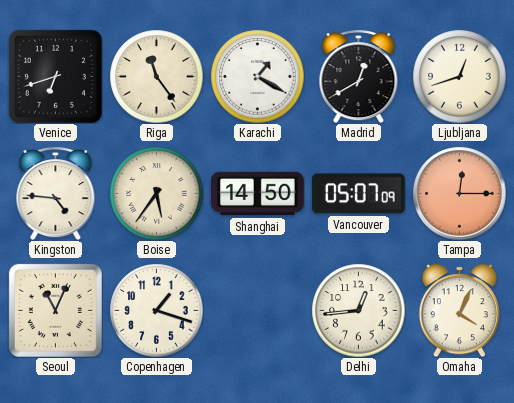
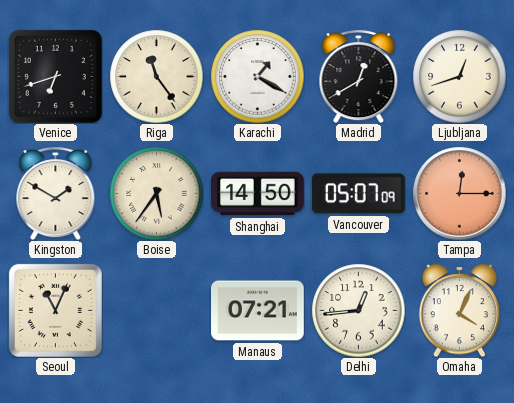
Kingston: 4:46 -> 1:50
Copenhagen: 1:18 -> none
Manaus: none -> 07:21
